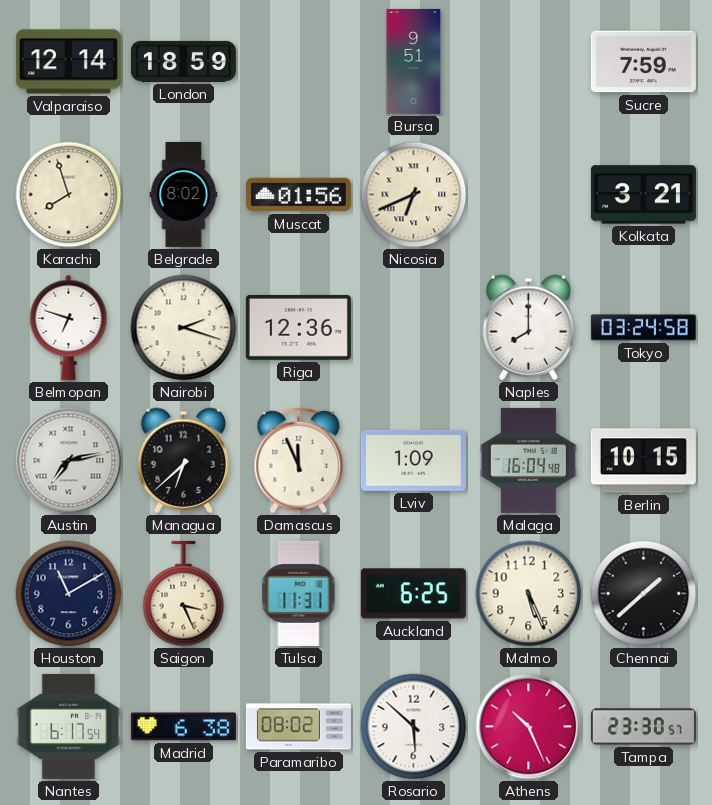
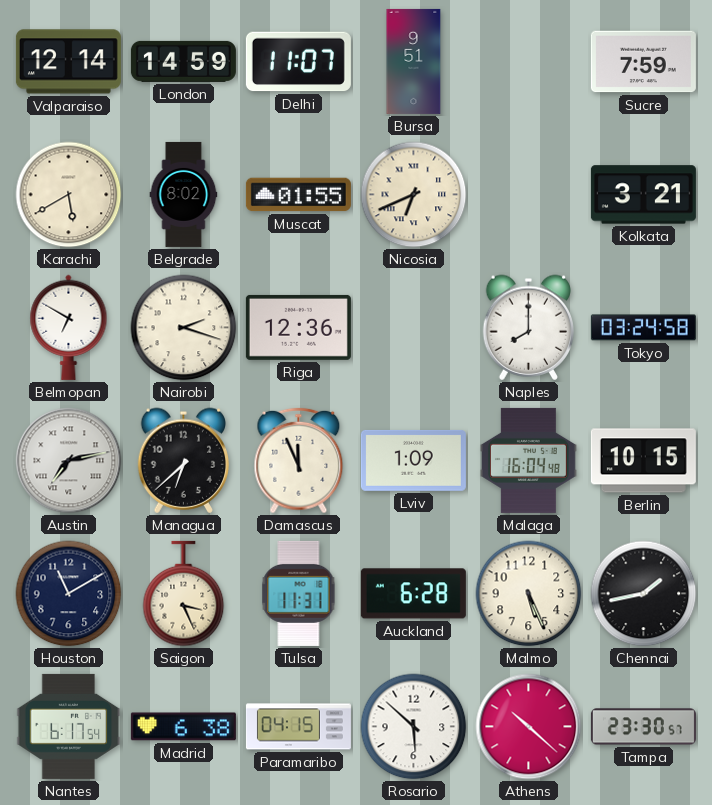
London: 18:59 -> 14:59
Delhi: none -> 11:07
Karachi: 7:57 -> 5:40
Muscat: 01:56 -> 01:55
Belmopan: 6:48 -> 6:50
Auckland: 6:25 -> 6:28
Chennai: 1:38 -> 1:43
Paramaribo: 08:02 -> 04:15
Athens: 10:26 -> 10:22
